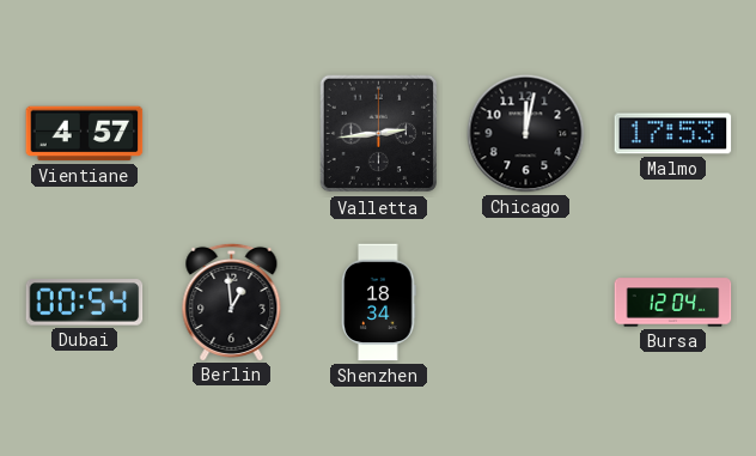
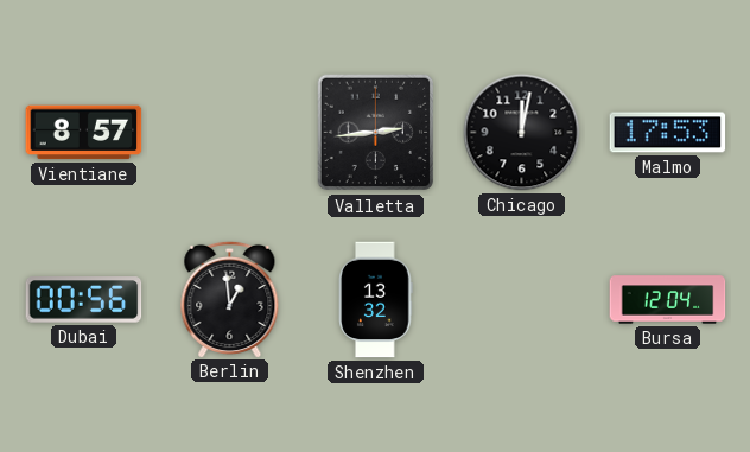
Vientiane: 4:57 -> 8:57
Dubai: 00:54 -> 00:56
Shenzhen: 18:34 -> 13:32
